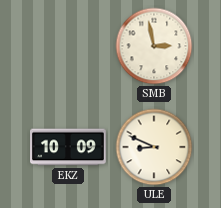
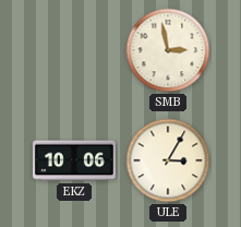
EKZ: 10:09 -> 10:06
ULE: 8:49 -> 3:05
